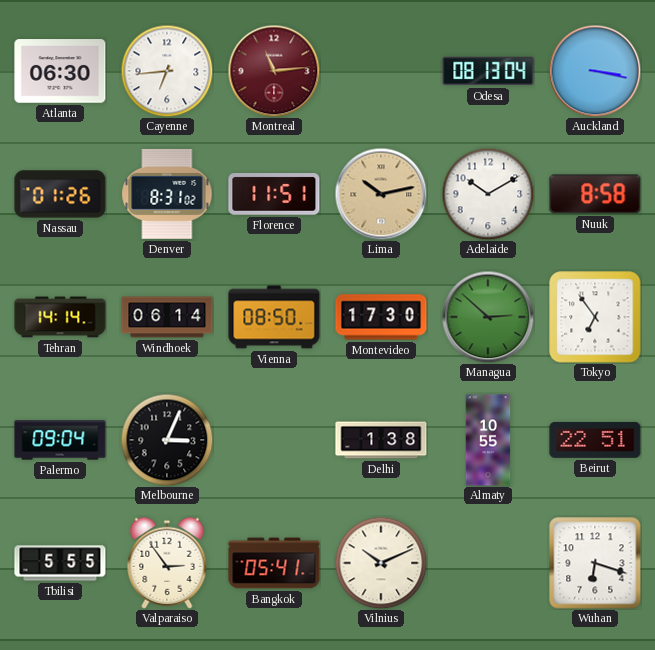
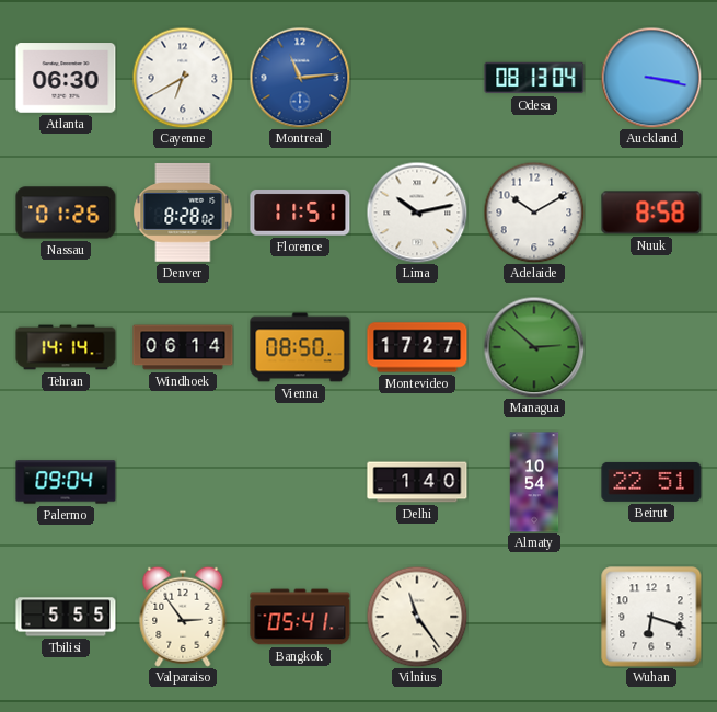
Cayenne: 6:44 -> 6:40
Montreal dial: burgundy -> blue
Denver: 8:31 -> 8:28
Lima dial: champagne -> white
Montevideo: 17:30 -> 17:27
Tokyo: 6:54 -> none
Melbourne: 3:04 -> none
Delhi: 1:38 -> 1:40
Almaty: 10:55 -> 10:54
Vilnius: 10:11 -> 11:24
